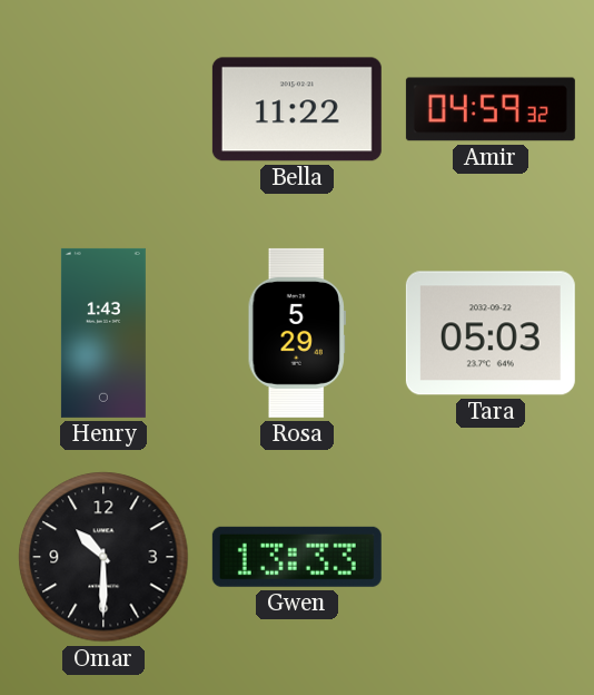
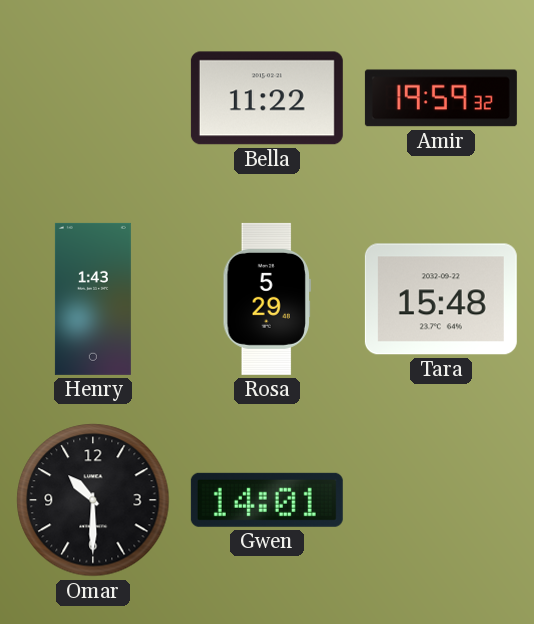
Amir: 04:59 -> 19:59
Tara: 05:03 -> 15:48
Gwen: 13:33 -> 14:01
